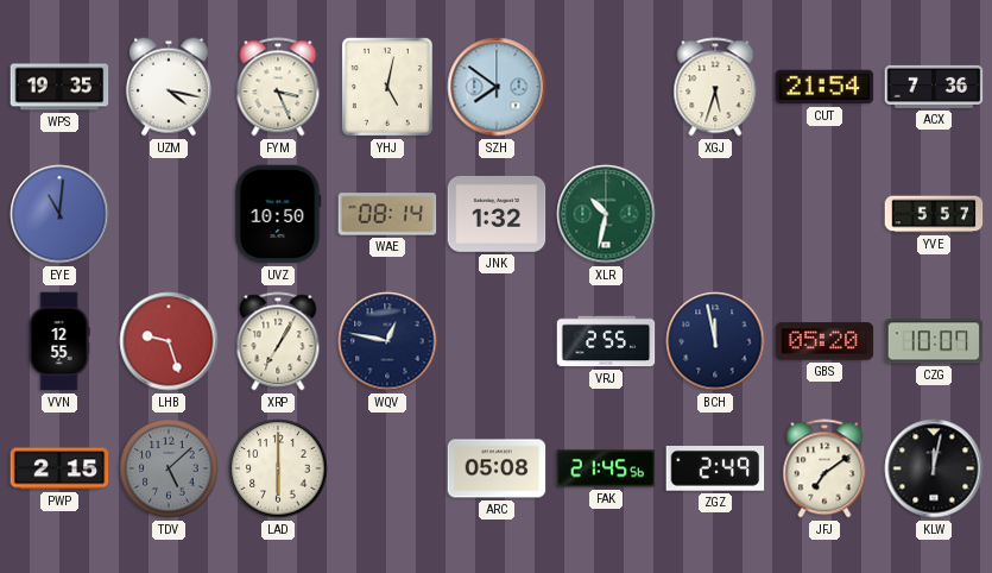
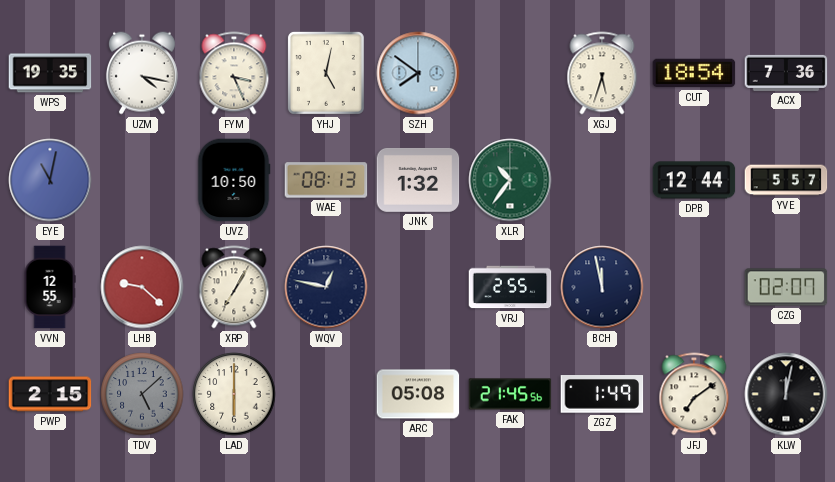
CUT: 21:54 -> 18:54
EYE: 11:01 -> 11:02
WAE: 08:14 -> 08:13
XLR: 10:32 -> 10:36
DPB: none -> 12:44
LHB: 9:27 -> 9:22
GBS: 05:20 -> none
CZG: 10:07 -> 02:07
ZGZ: 2:49 -> 1:49
